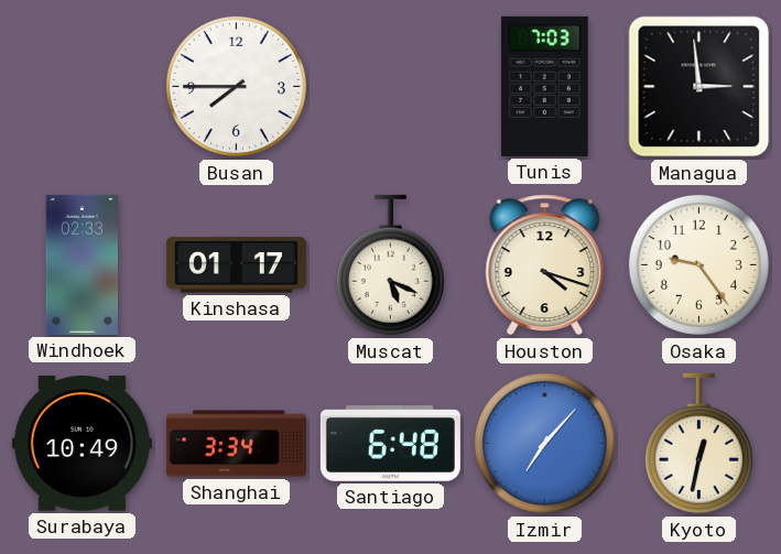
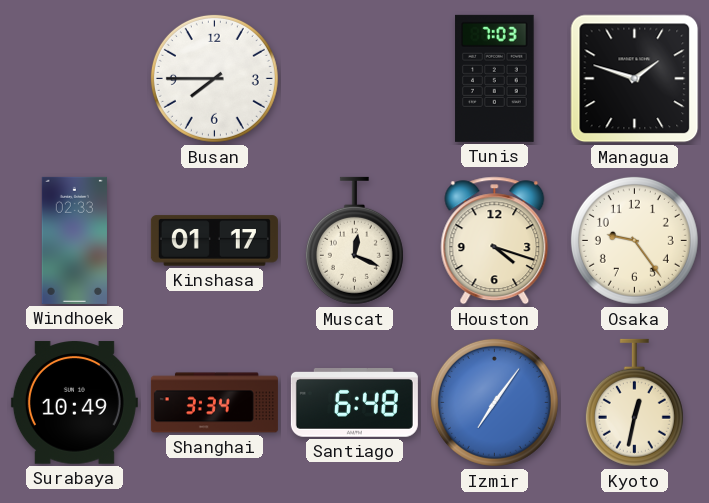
Managua: 2:59 -> 1:48
Muscat: 5:19 -> 12:19
Izmir: 7:07 -> 7:06
